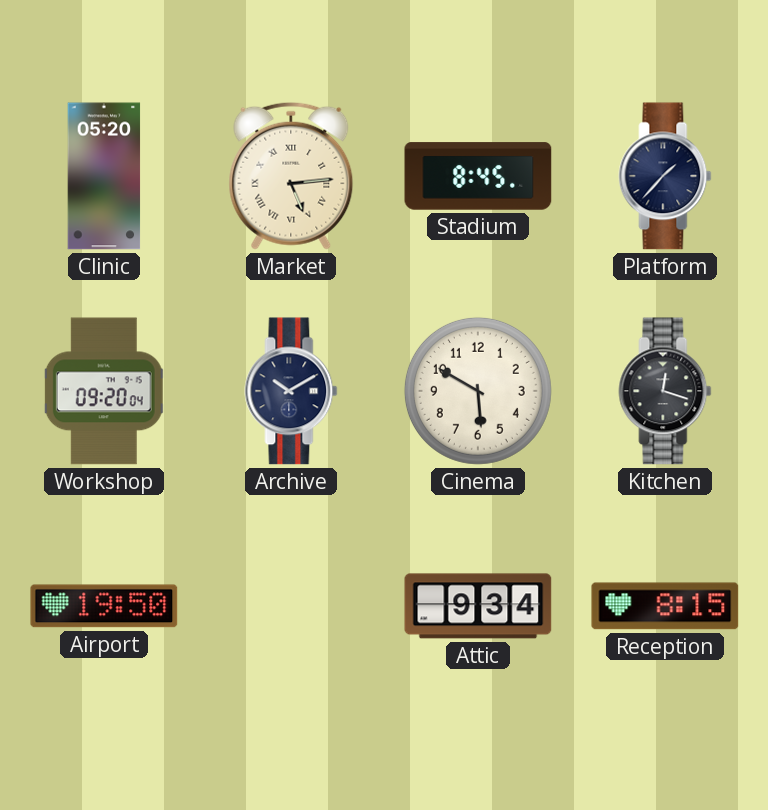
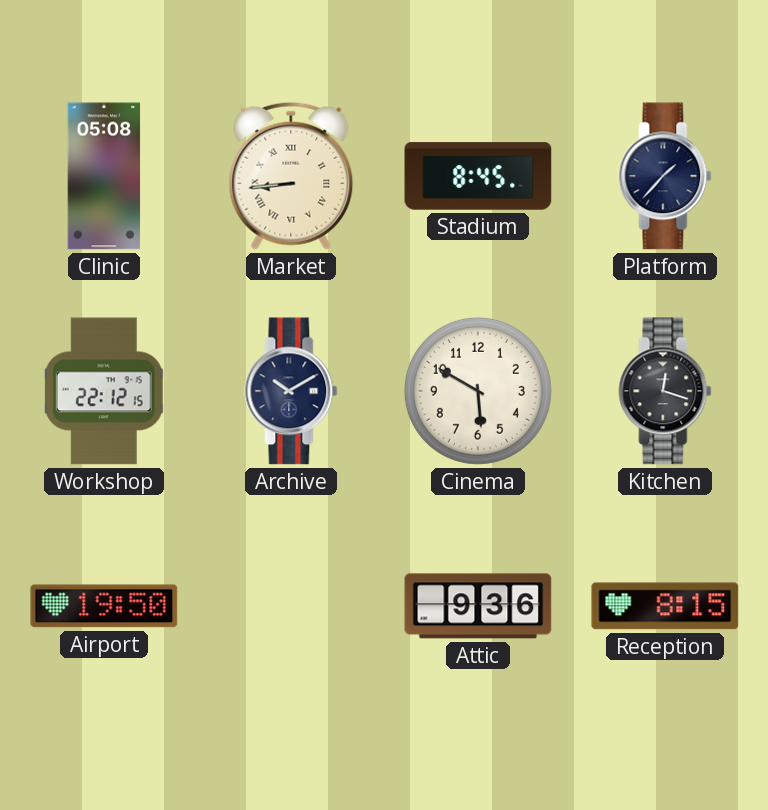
Clinic: 05:20 -> 05:08
Market: 5:14 -> 8:44
Workshop: 09:20 -> 22:12
Attic: 9:34 -> 9:36
